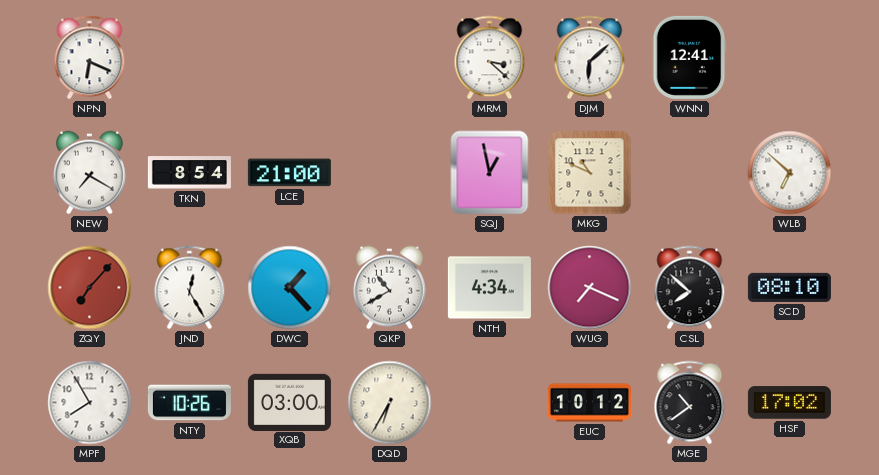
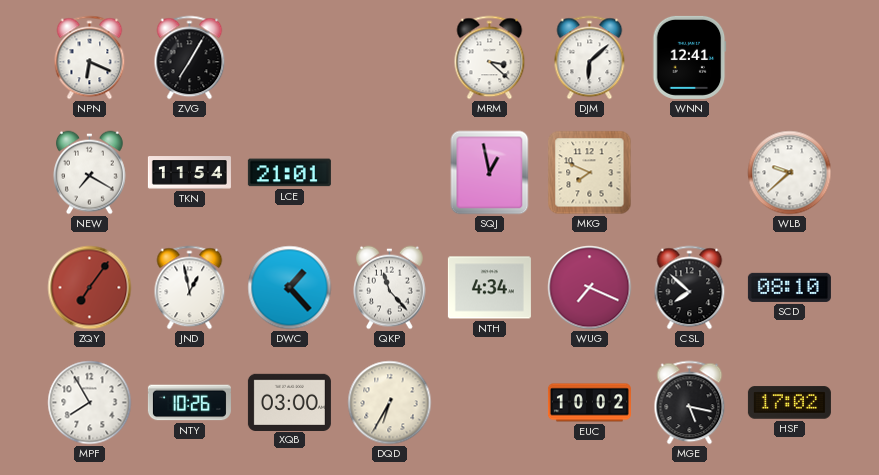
ZVG: none -> 7:05
TKN: 8:54 -> 11:54
LCE: 21:00 -> 21:01
MKG: 10:49 -> 7:49
WLB: 6:52 -> 9:38
ZQY: 7:07 -> 7:06
JND: 12:25 -> 12:58
QKP: 10:40 -> 11:23
EUC: 10:12 -> 10:02
MGE: 10:39 -> 5:17
